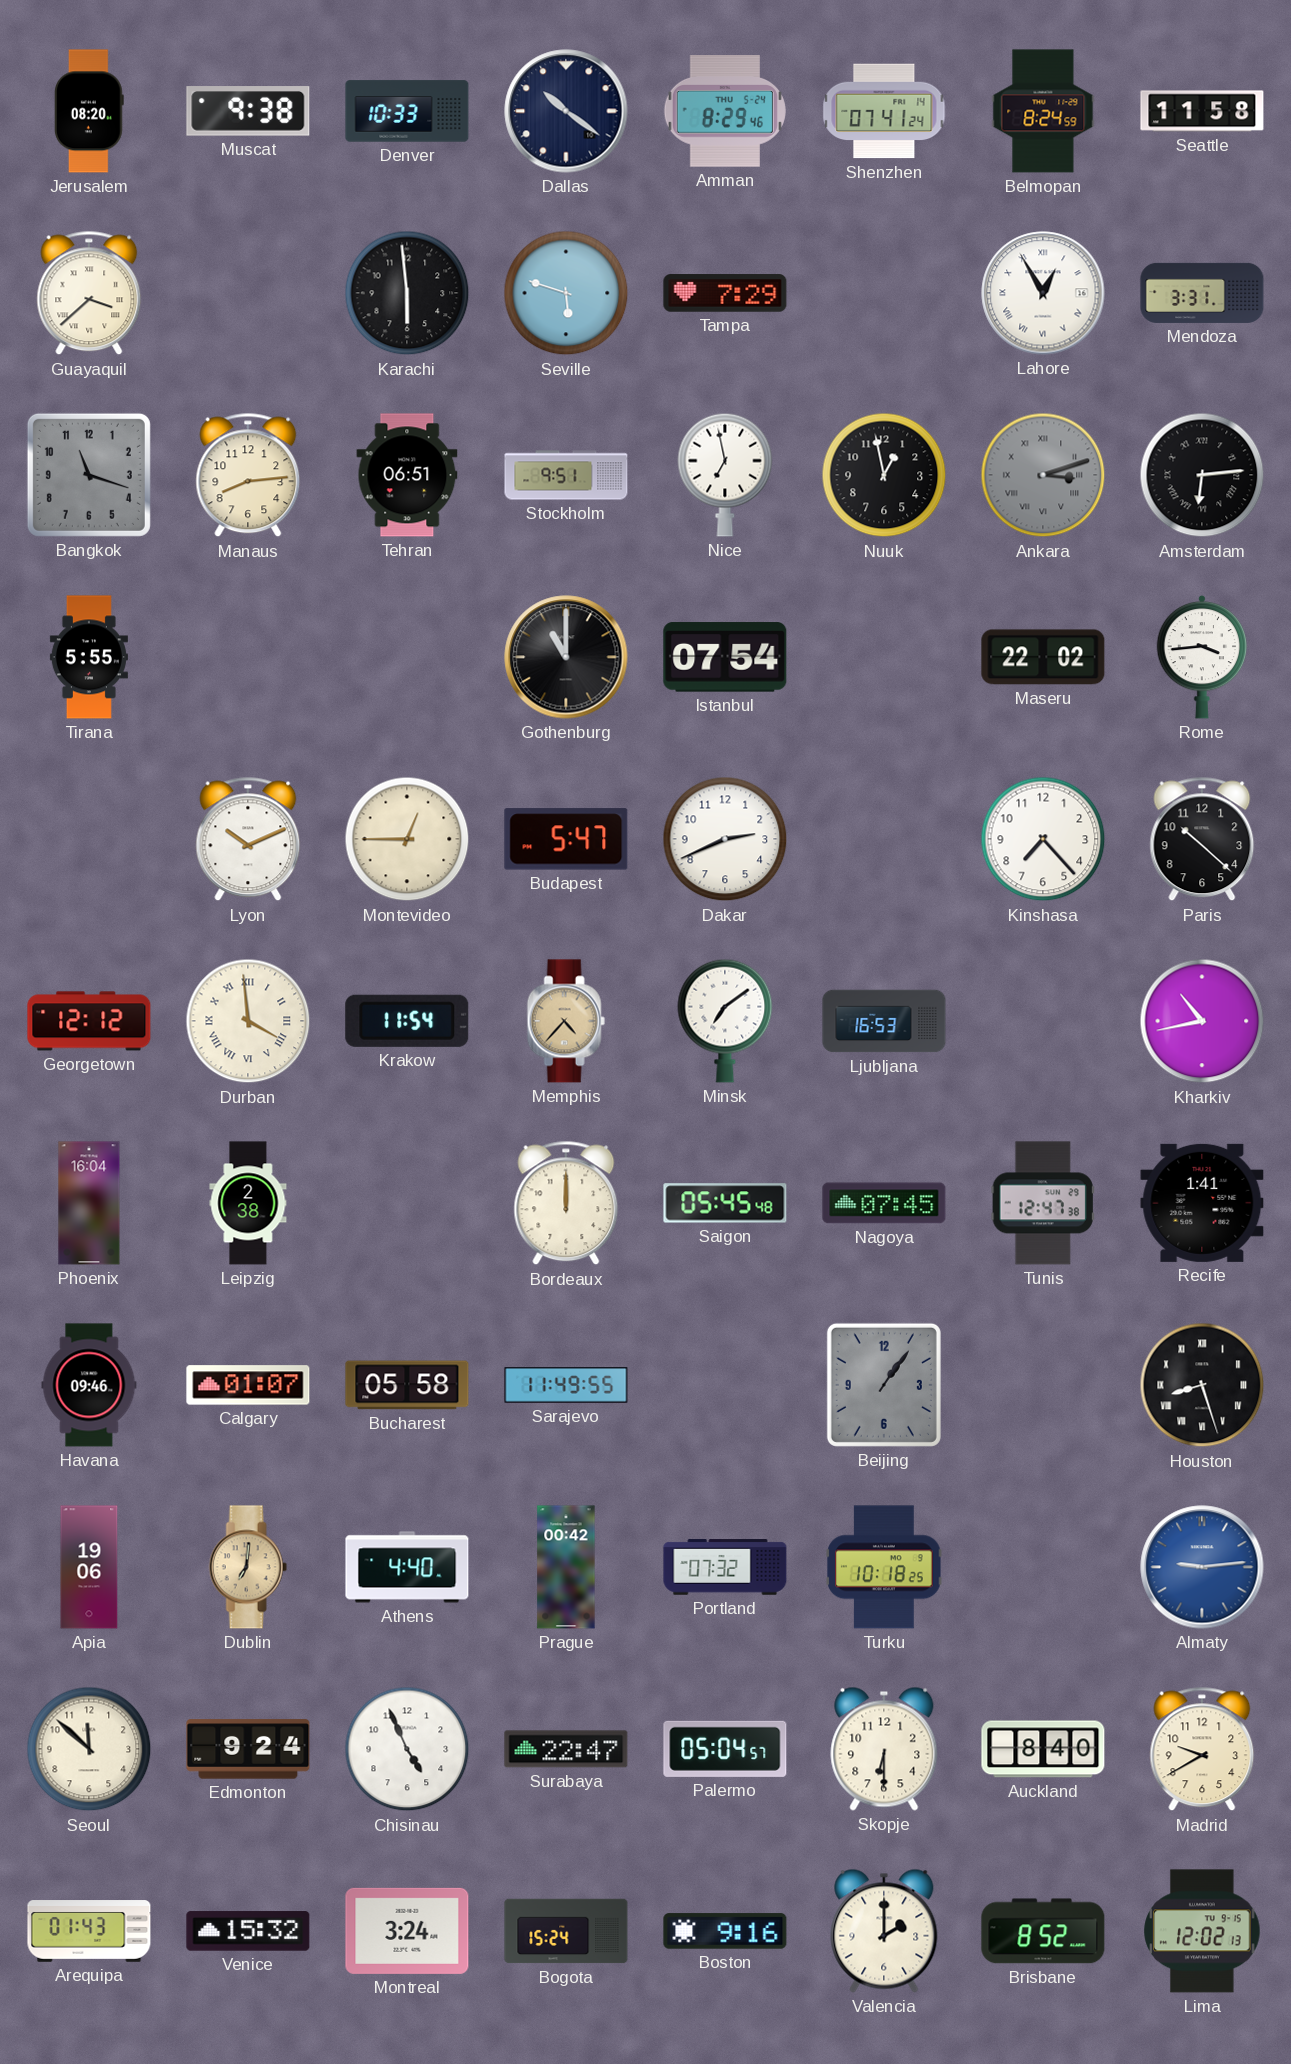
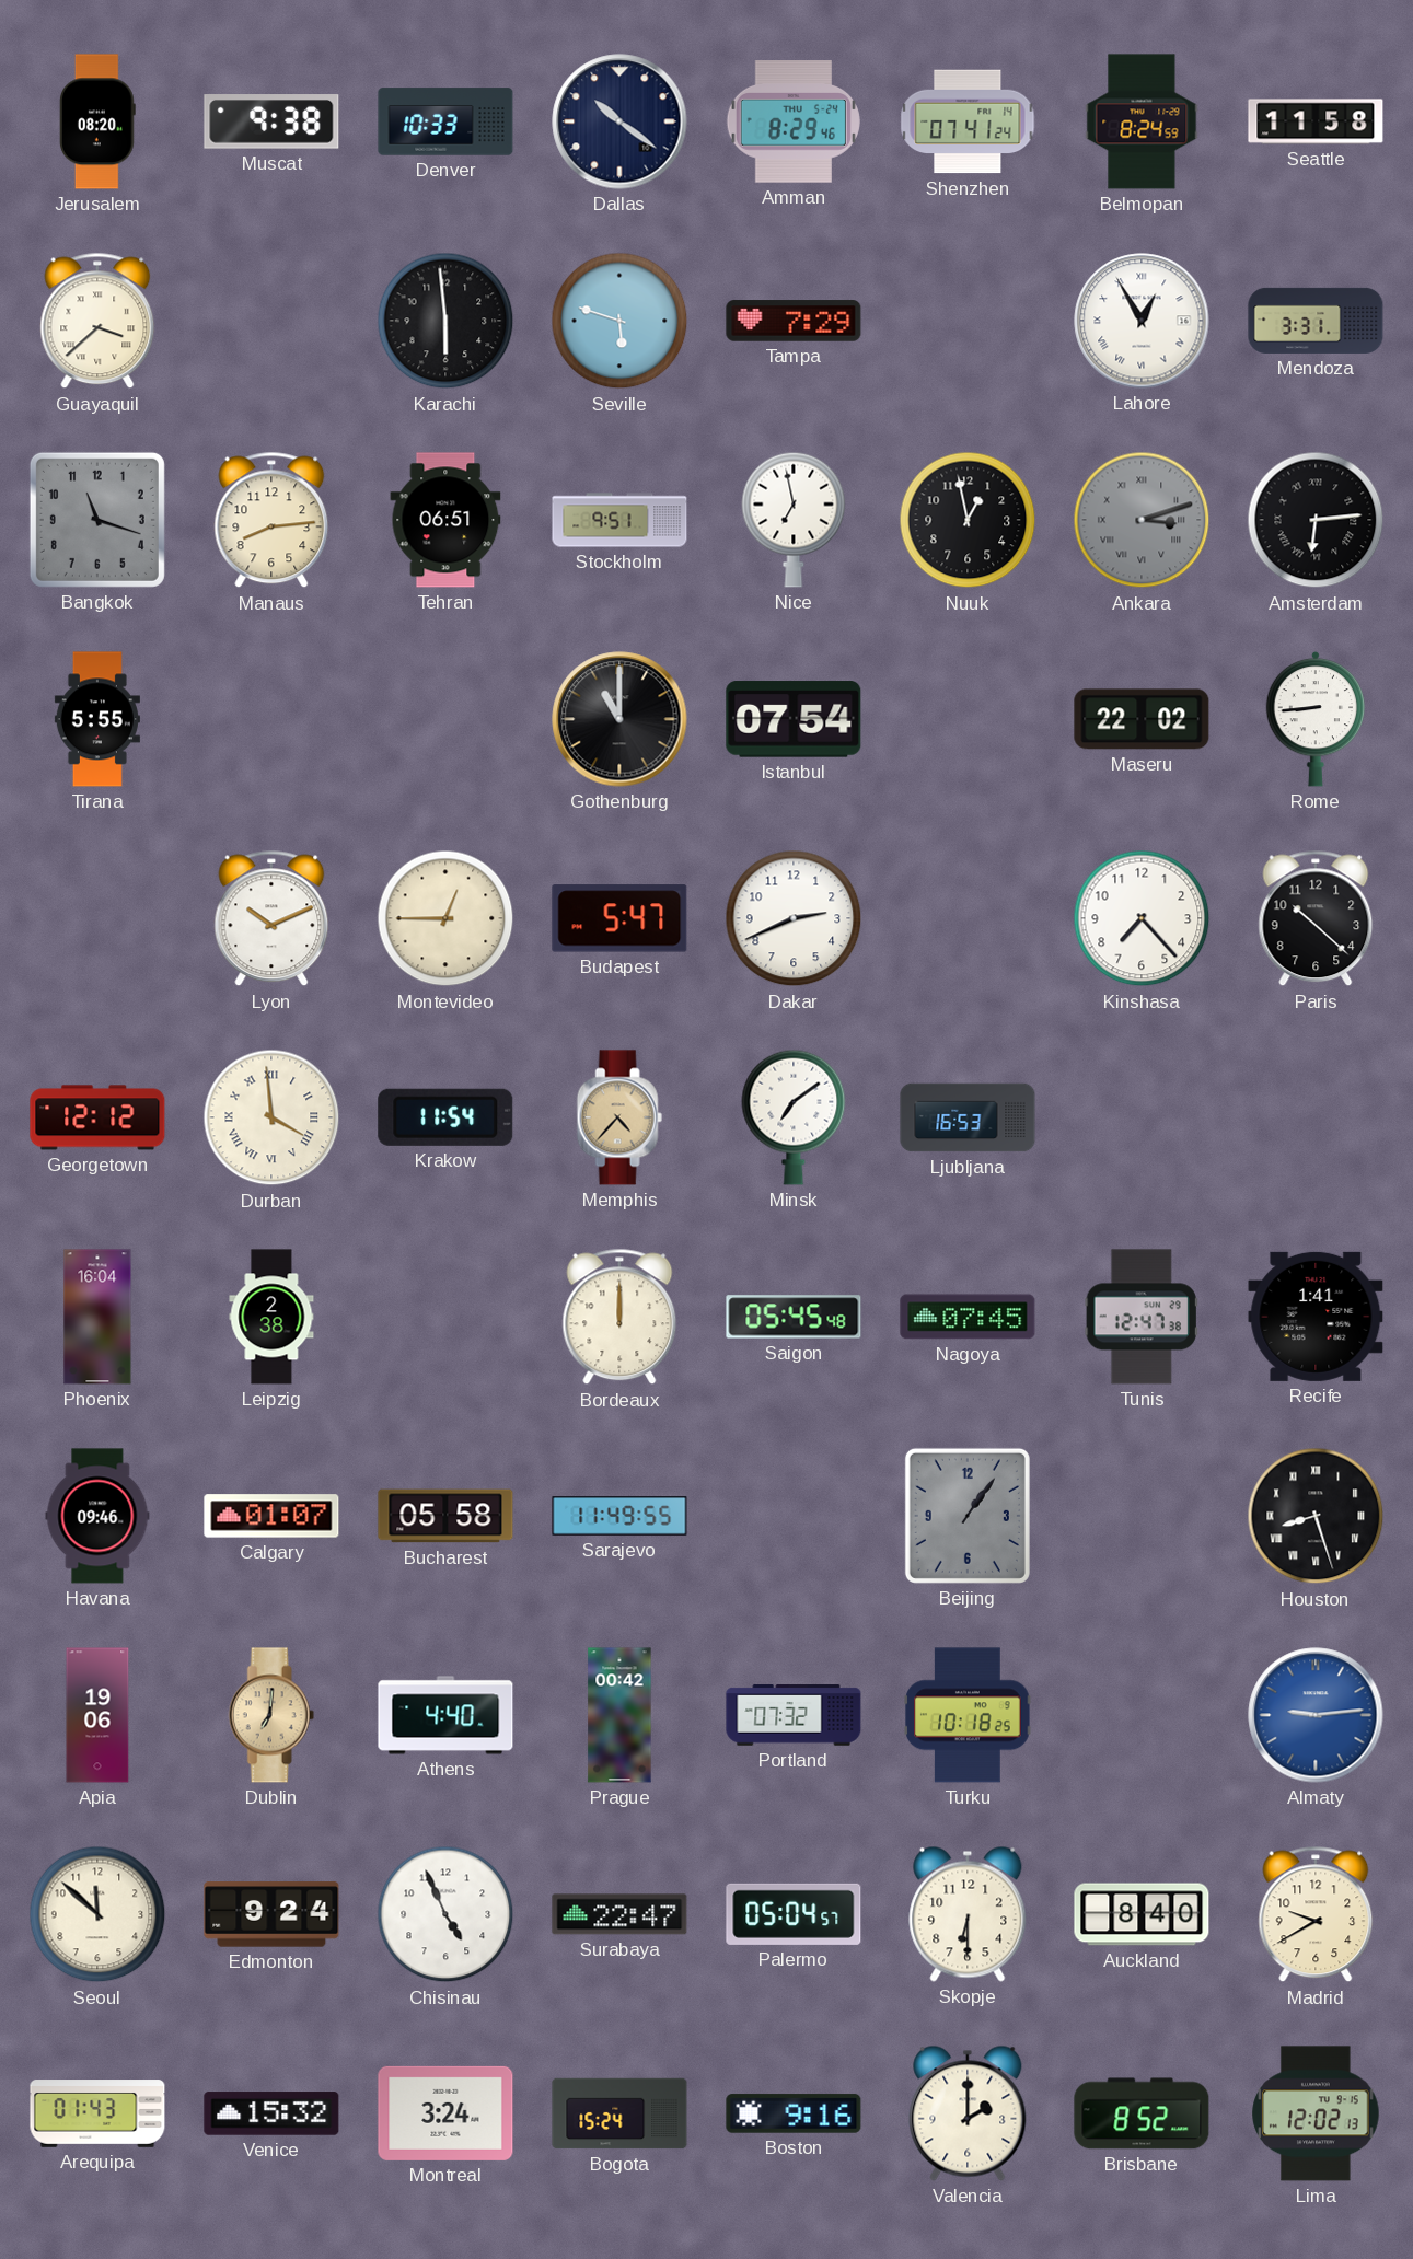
Rome: 3:44 -> 8:44
Kharkiv: 10:43 -> none
